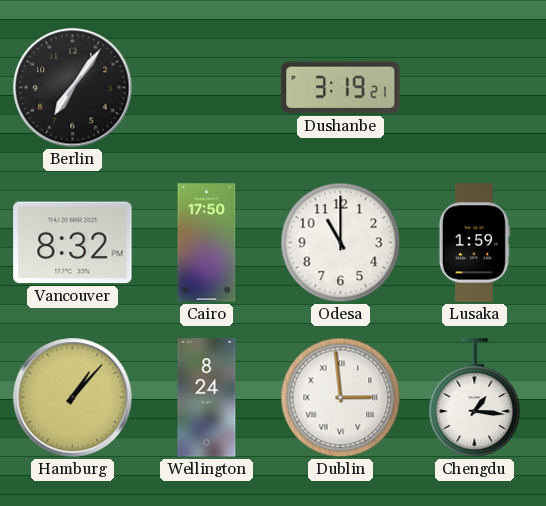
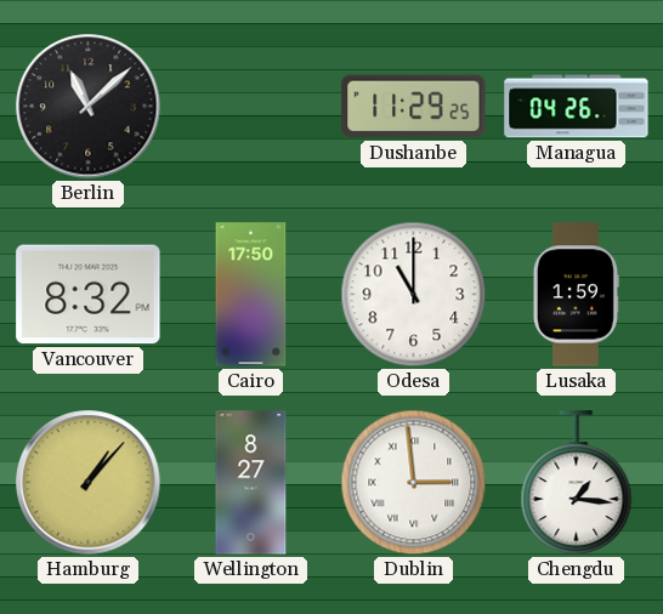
Berlin: 7:06 -> 11:08
Dushanbe: 3:19 -> 11:29
Managua: none -> 04:26
Wellington: 8:24 -> 8:27
